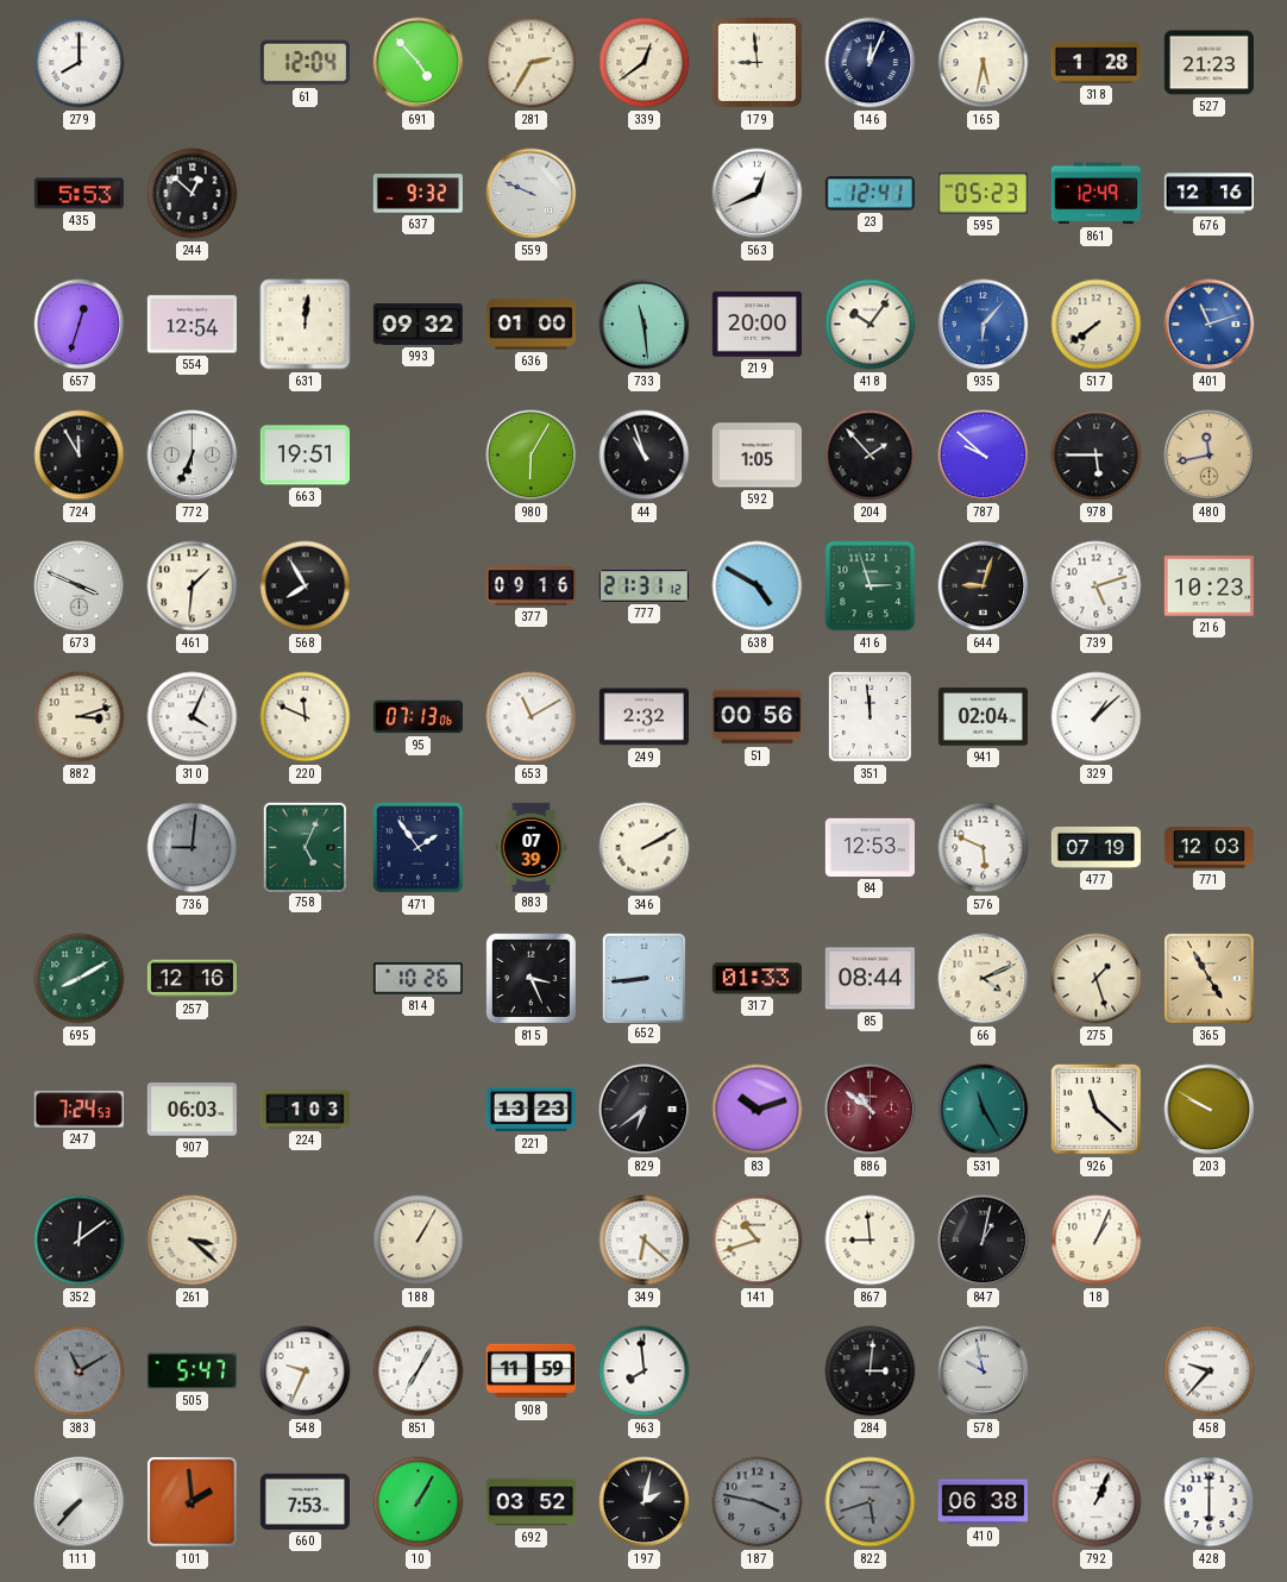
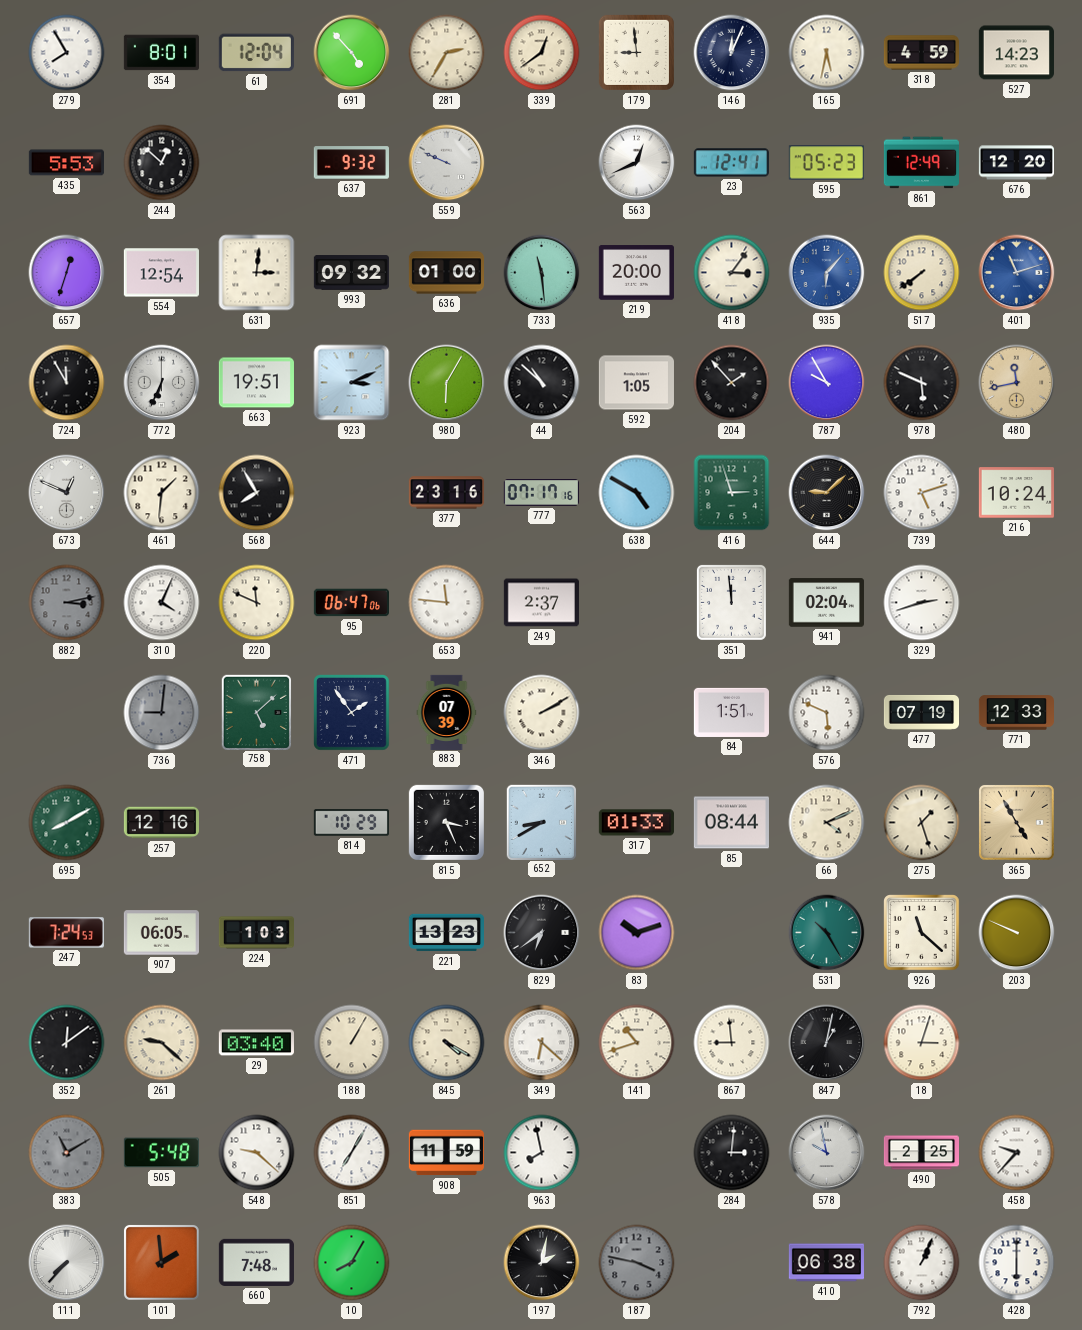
279: 8:00 -> 7:55
354: none -> 8:01
318: 1:28 -> 4:59
527: 21:23 -> 14:23
676: 12:16 -> 12:20
631: 12:01 -> 3:01
418: 10:06 -> 3:06
923: none -> 3:11
44: 10:57 -> 10:52
787: 9:52 -> 9:55
978: 5:45 -> 5:49
673: 3:49 -> 12:49
377: 09:16 -> 23:16
777: 21:31 -> 07:17
644: 9:03 -> 9:08
216: 10:23 -> 10:24
882: 3:12 -> 3:13
882 dial: cream -> grey
95: 07:13 -> 06:47
653: 11:10 -> 11:46
249: 2:32 -> 2:37
51: 00:56 -> none
329: 1:08 -> 2:42
758: 5:04 -> 5:08
84: 12:53 -> 1:51
771: 12:03 -> 12:33
814: 10:26 -> 10:29
652: 8:44 -> 8:40
907: 06:03 -> 06:05
886: 10:51 -> none
531: 11:25 -> 10:25
203: 9:50 -> 9:49
261: 3:22 -> 9:22
29: none -> 03:40
845: none -> 4:20
18: 1:04 -> 3:03
505: 5:47 -> 5:48
548: 9:34 -> 9:22
963: 7:59 -> 7:58
490: none -> 2:25
660: 7:53 -> 7:48
10: 1:05 -> 8:05
692: 03:52 -> none
822: 5:42 -> none
